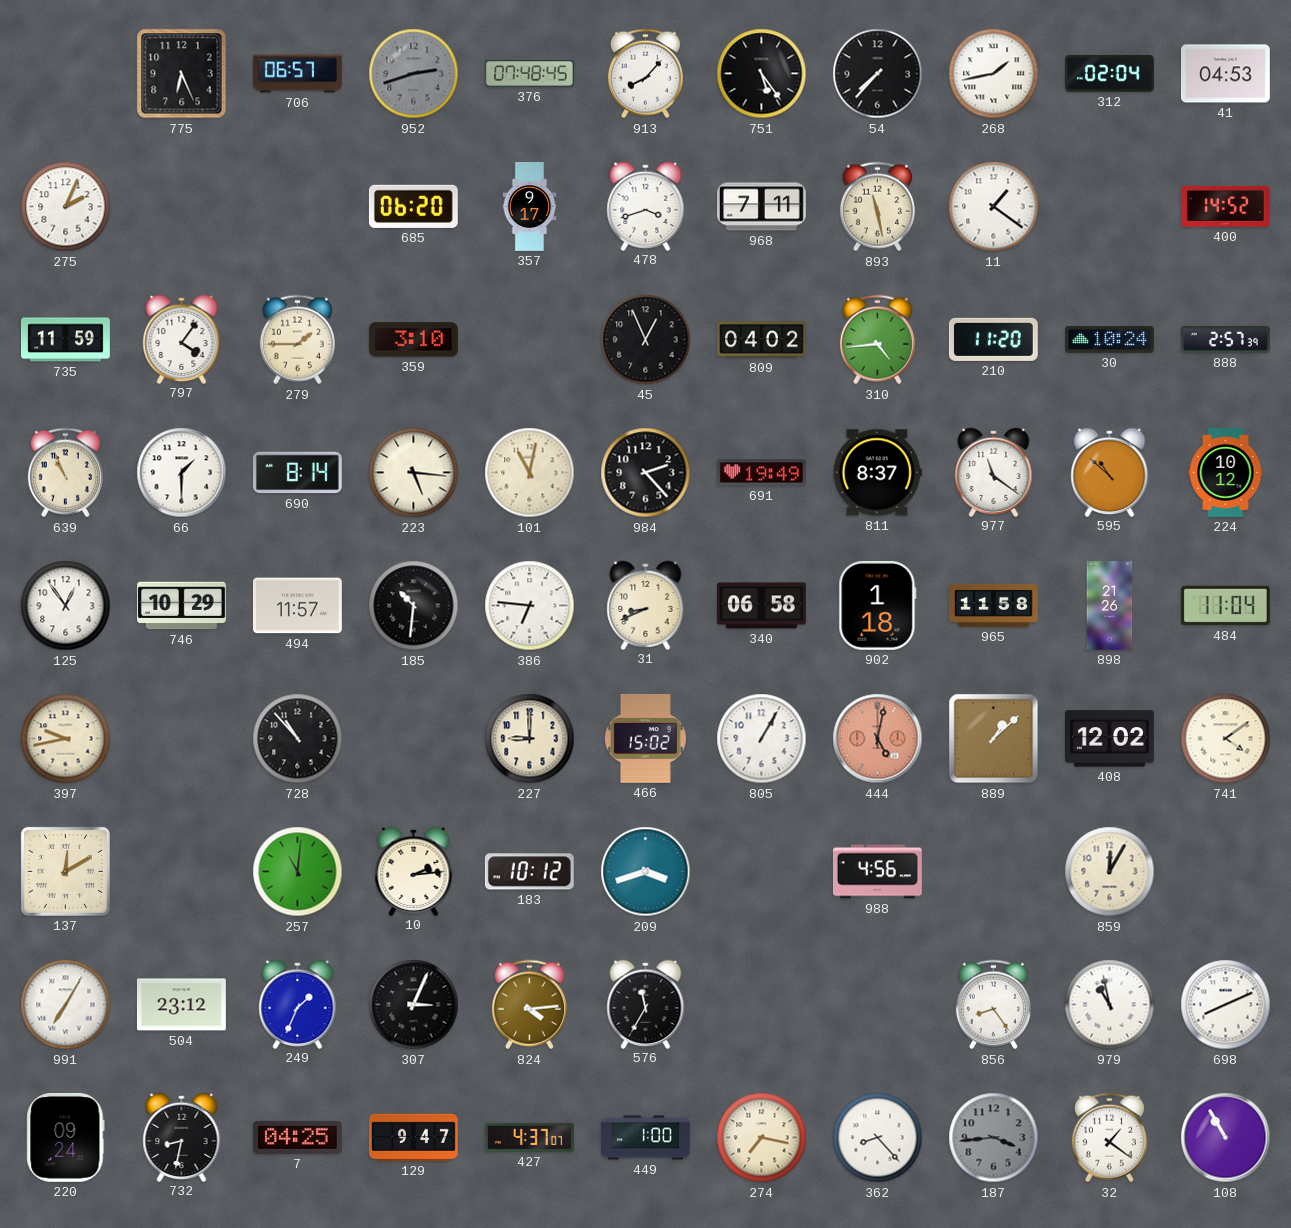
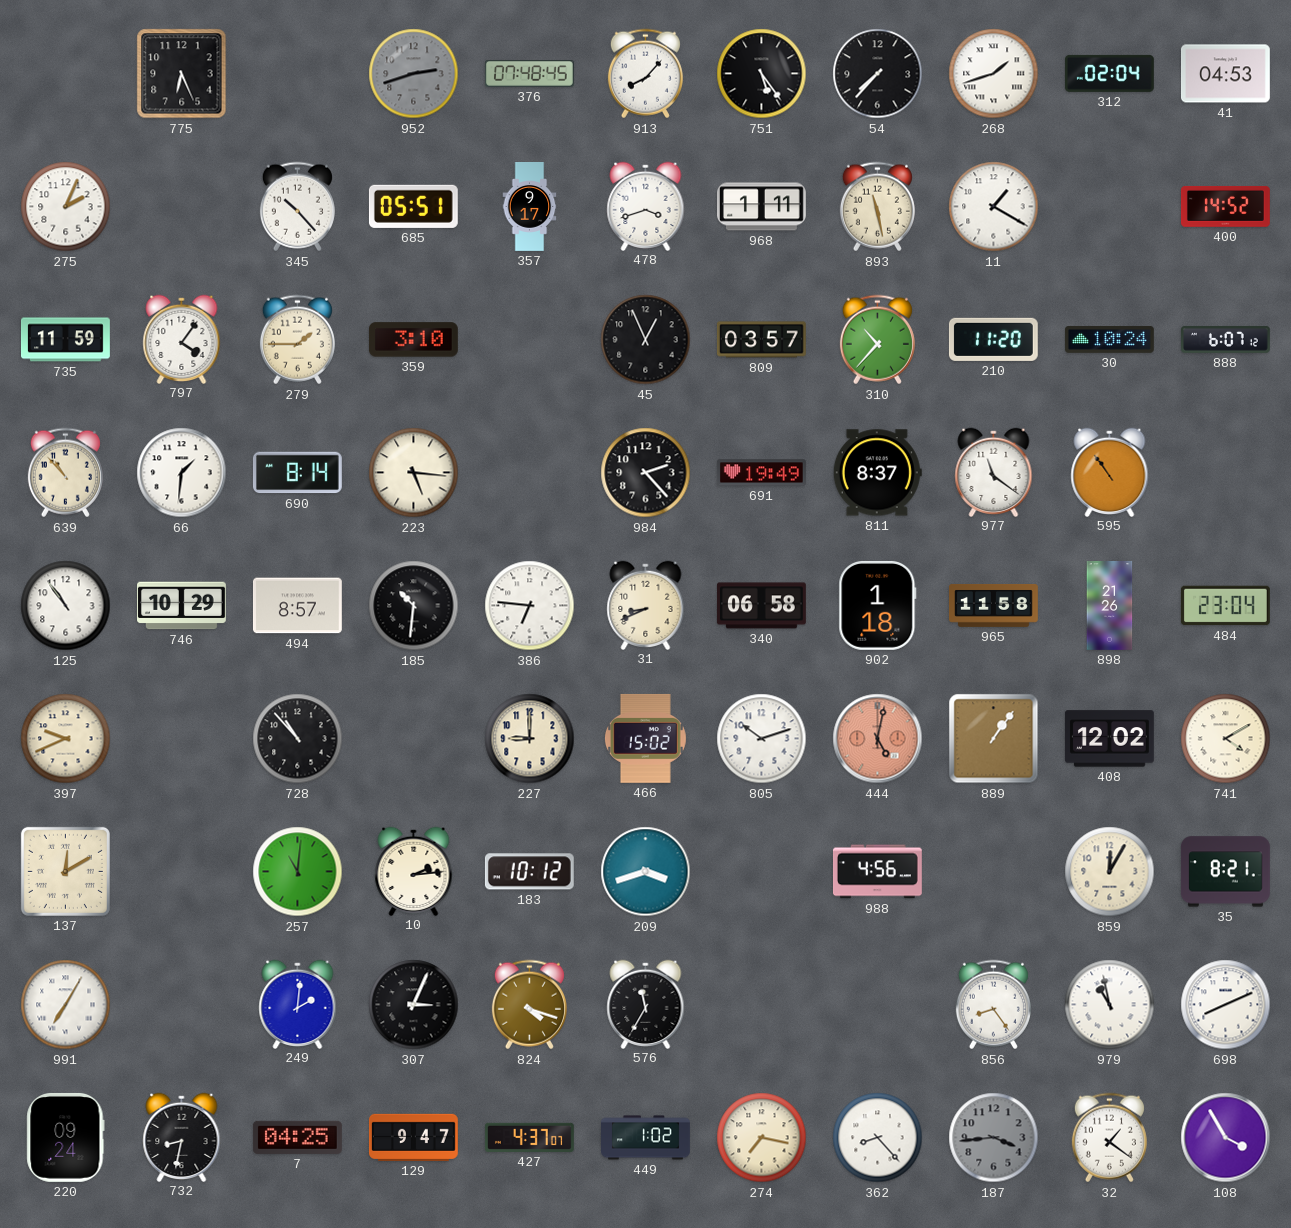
706: 06:57 -> none
268: 1:43 -> 1:42
345: none -> 10:23
685: 06:20 -> 05:51
968: 7:11 -> 1:11
11: 1:21 -> 1:20
809: 04:02 -> 03:57
310: 4:44 -> 10:37
888: 2:57 -> 6:07
639: 10:56 -> 10:53
66: 1:30 -> 1:31
101: 11:02 -> none
595: 10:52 -> 10:54
224: 10:12 -> none
125: 12:54 -> 10:54
494: 11:57 -> 8:57
484: 11:04 -> 23:04
397: 9:43 -> 9:41
805: 1:05 -> 10:12
889: 1:08 -> 1:06
741: 4:09 -> 4:10
35: none -> 8:21
504: 23:12 -> none
249: 1:34 -> 2:01
824: 4:14 -> 4:18
449: 1:00 -> 1:02
108: 10:55 -> 3:55
